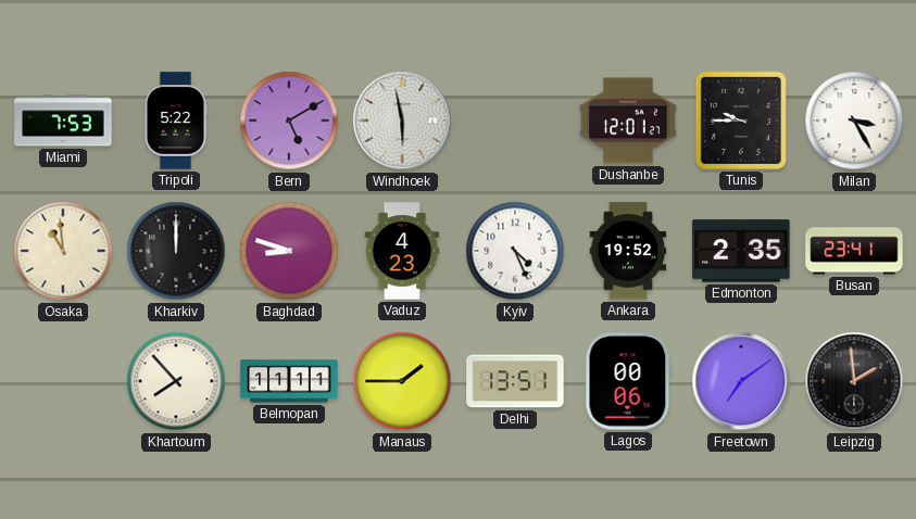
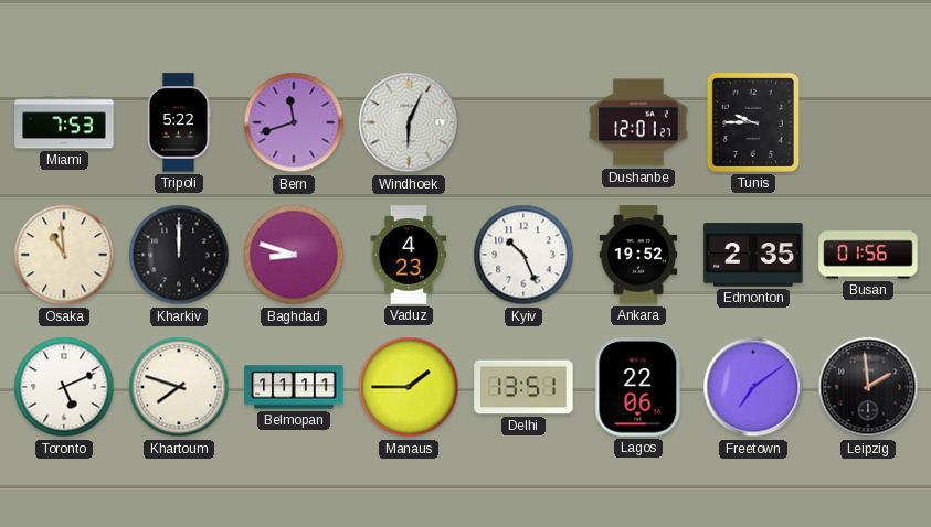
Bern: 5:10 -> 11:42
Windhoek: 5:58 -> 6:04
Milan: 3:25 -> none
Kyiv: 4:26 -> 10:26
Busan: 23:41 -> 01:56
Toronto: none -> 5:11
Khartoum: 7:53 -> 7:48
Lagos: 00:06 -> 22:06
